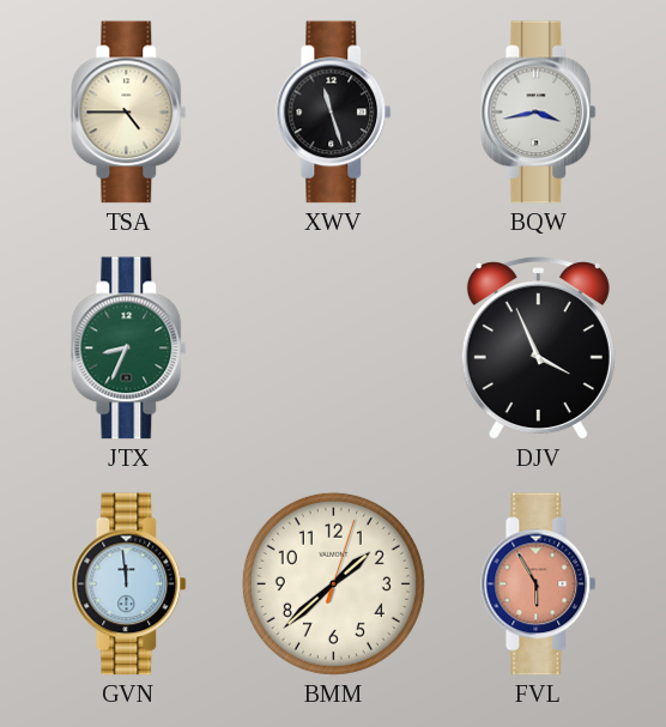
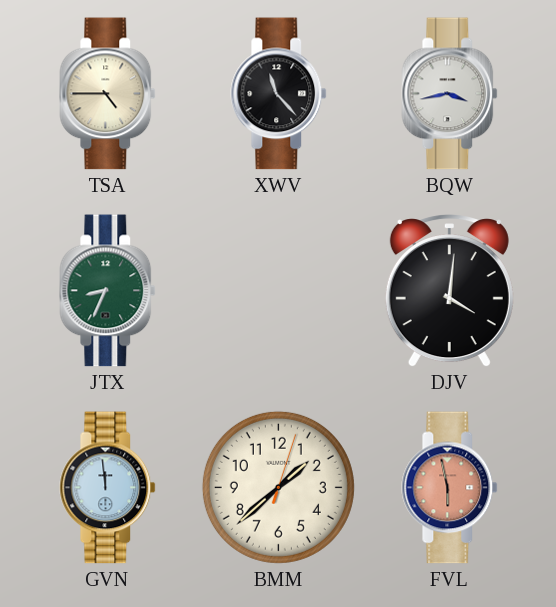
XWV: 11:27 -> 11:23
DJV: 3:56 -> 4:01
FVL: 5:55 -> 5:58
